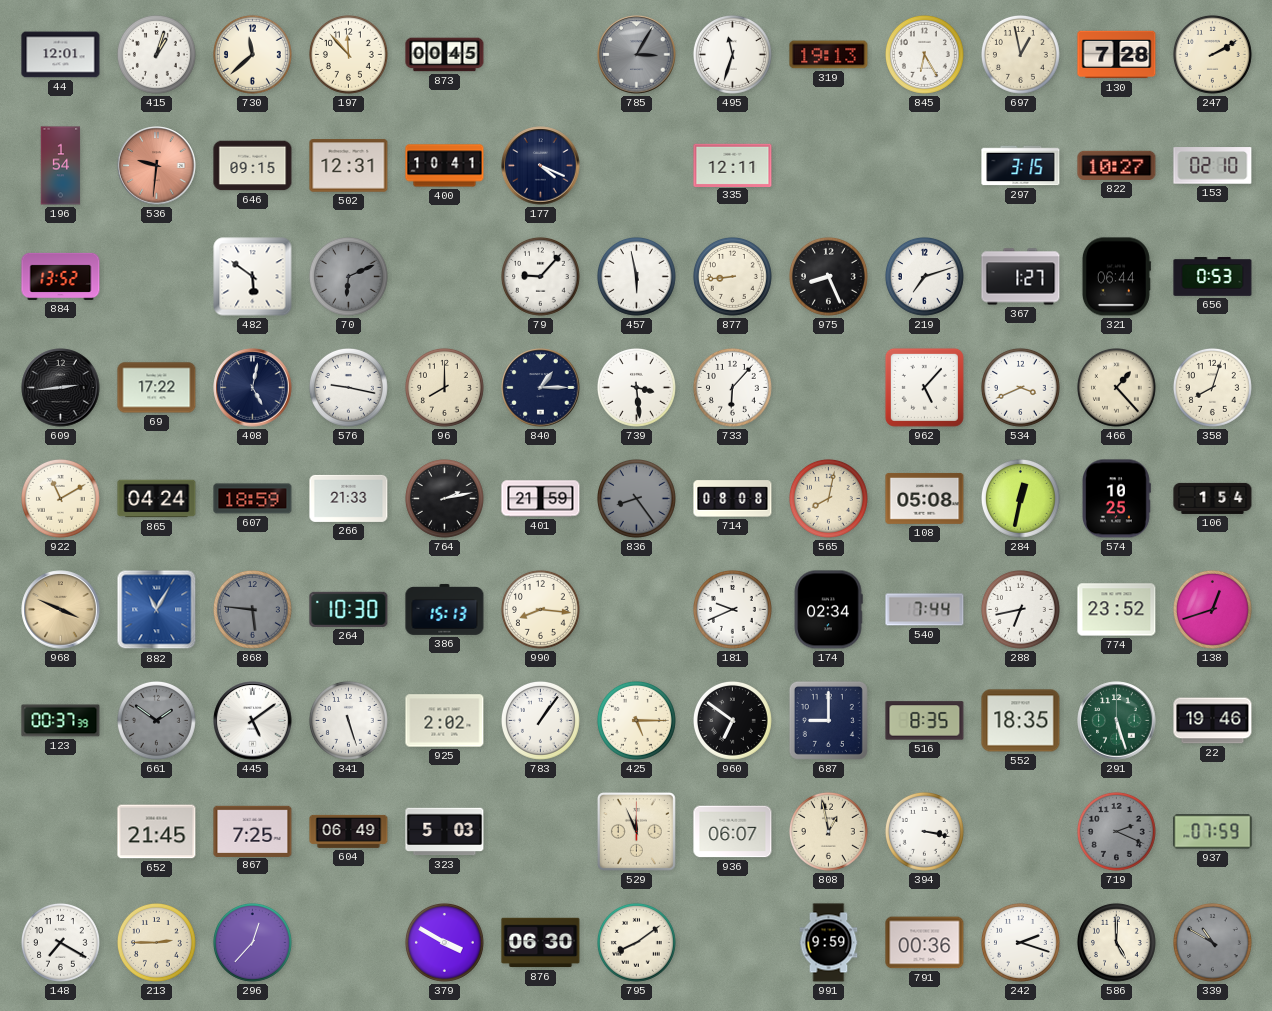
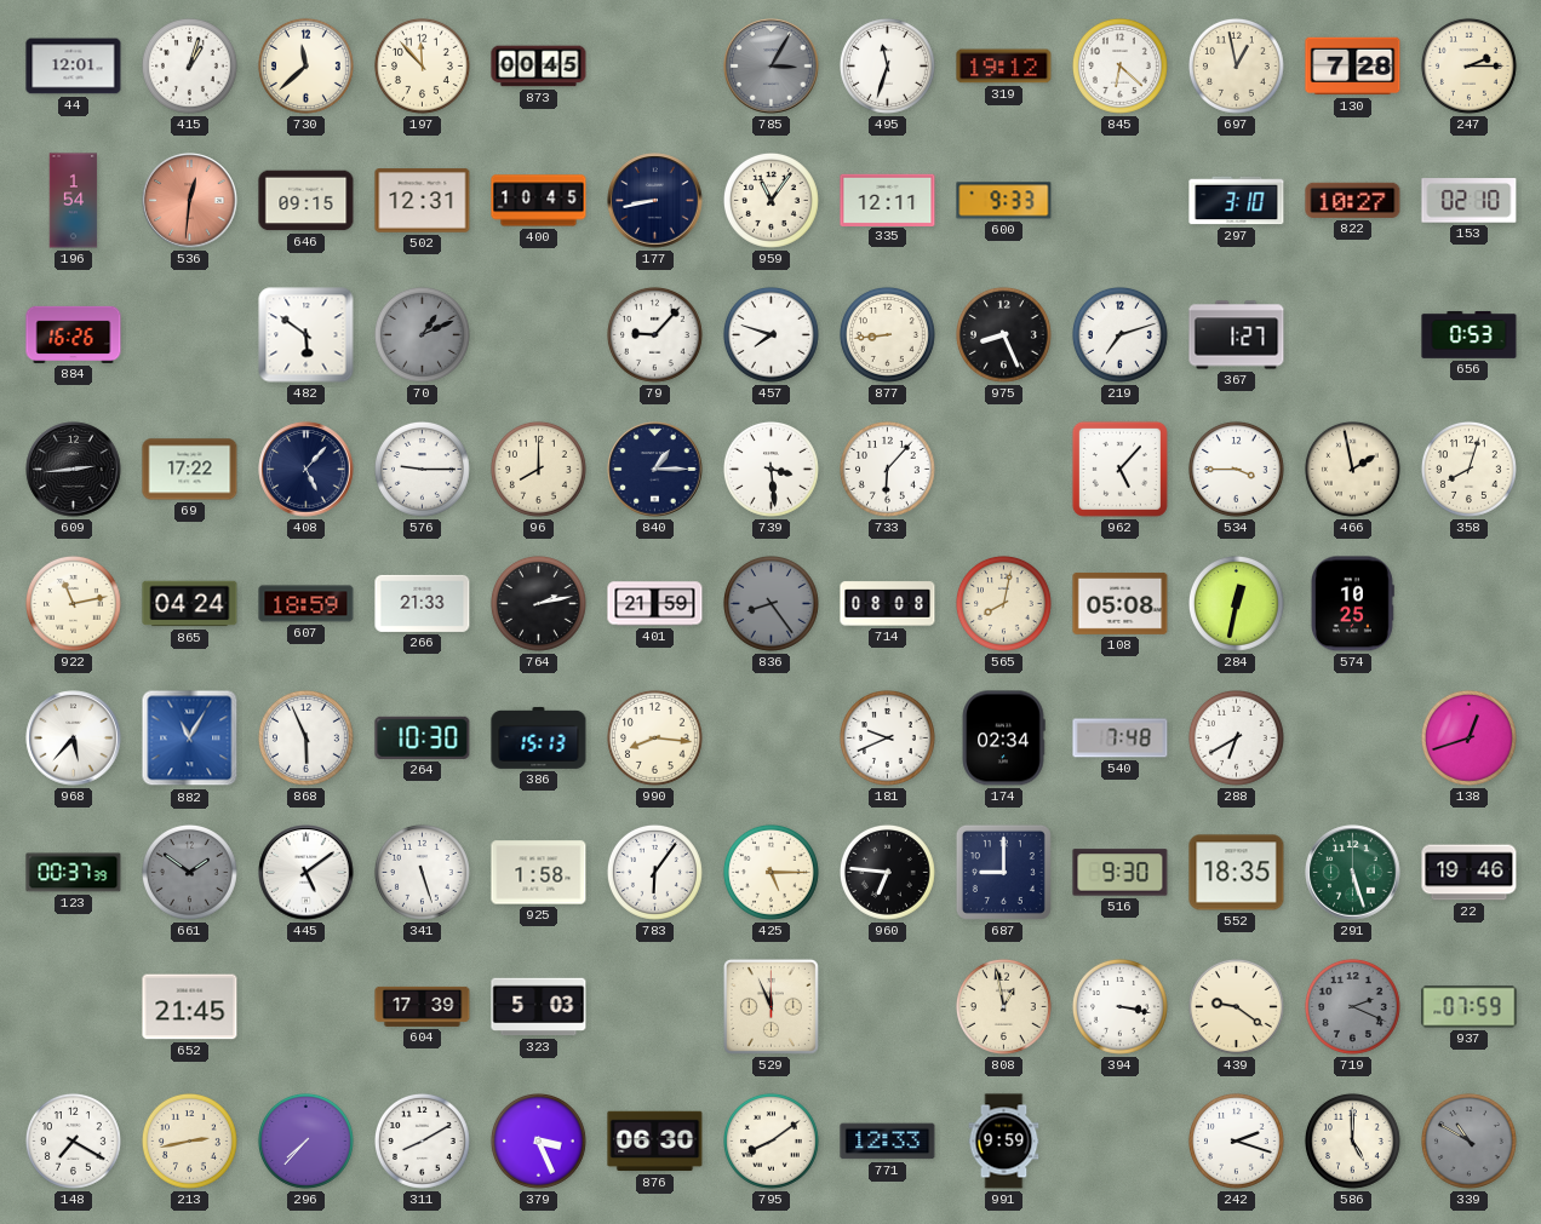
319: 19:13 -> 19:12
845: 6:25 -> 6:22
247: 2:10 -> 2:15
536: 9:31 -> 12:31
400: 10:41 -> 10:45
177: 4:19 -> 8:43
959: none -> 11:06
600: none -> 9:33
297: 3:15 -> 3:10
884: 13:52 -> 16:26
70: 6:11 -> 1:11
457: 5:58 -> 7:48
321: 06:44 -> none
408: 5:02 -> 5:07
576: 9:17 -> 9:15
534: 3:41 -> 3:45
466: 1:23 -> 1:58
922: 11:10 -> 11:13
106: 1:54 -> none
968: 3:49 -> 5:37
968 dial: champagne -> white
868: 5:46 -> 5:56
868 dial: grey -> white
540: 7:44 -> 7:48
288: 6:43 -> 6:40
774: 23:52 -> none
925: 2:02 -> 1:58
783: 1:06 -> 6:06
960: 6:51 -> 6:46
516: 8:35 -> 9:30
867: 7:25 -> none
604: 06:49 -> 17:39
936: 06:07 -> none
439: none -> 9:21
213: 2:45 -> 2:43
296: 12:37 -> 7:37
311: none -> 8:10
379: 3:50 -> 3:26
771: none -> 12:33
791: 00:36 -> none
